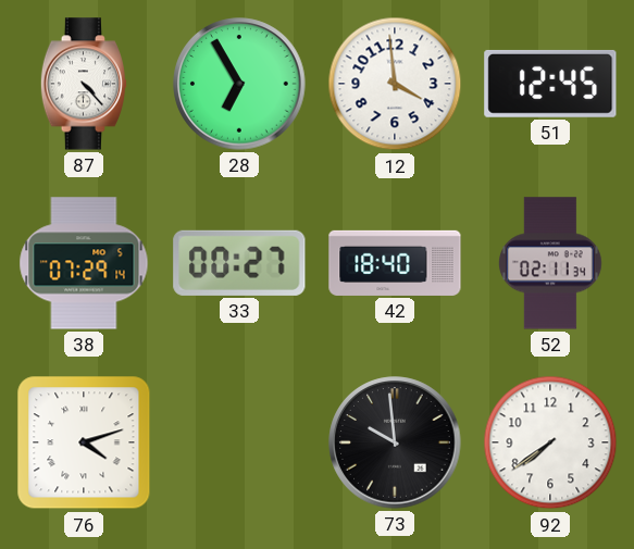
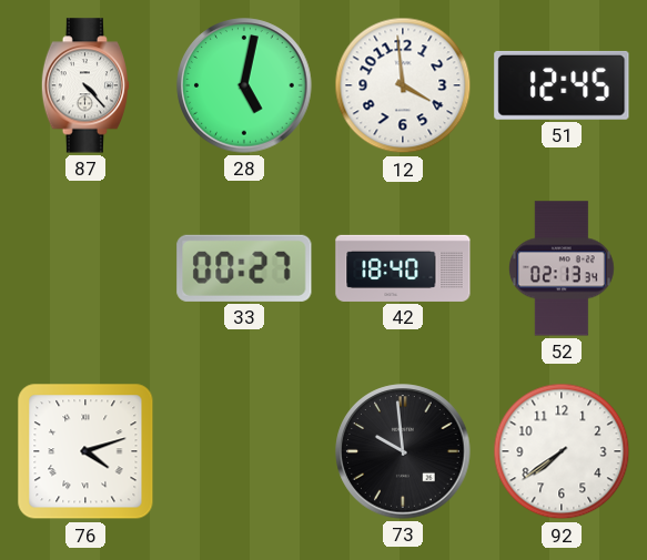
28: 6:55 -> 5:02
38: 07:29 -> none
52: 02:11 -> 02:13
